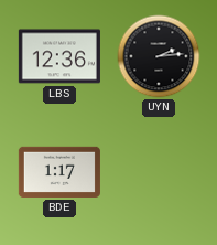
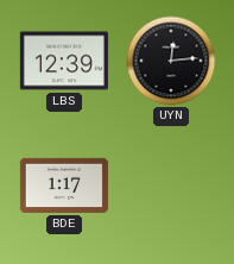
LBS: 12:36 -> 12:39
UYN: 2:14 -> 12:14
